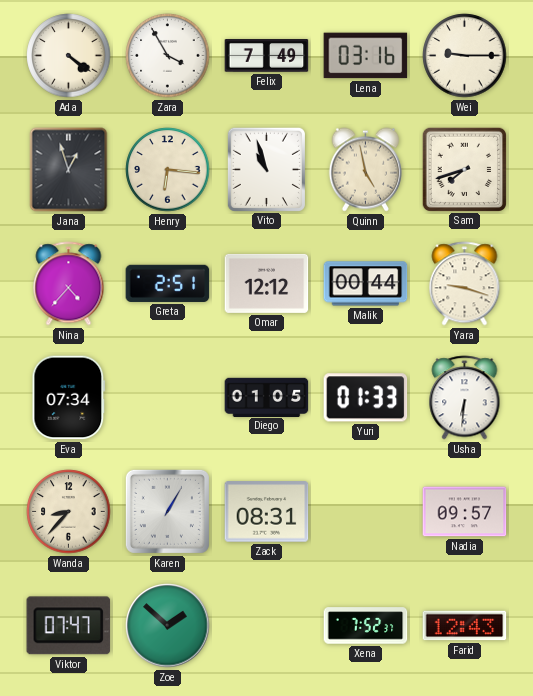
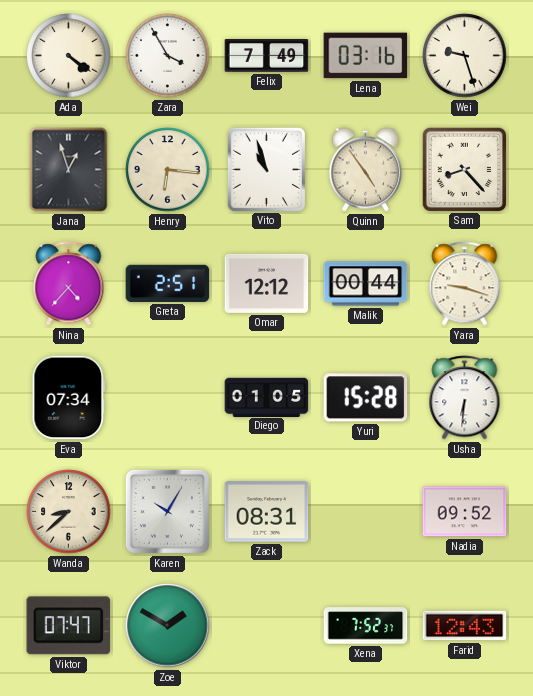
Wei: 9:15 -> 9:27
Quinn: 4:58 -> 4:54
Sam: 7:42 -> 8:23
Yuri: 01:33 -> 15:28
Wanda: 8:37 -> 8:38
Karen: 1:05 -> 10:05
Nadia: 09:57 -> 09:52
Zoe: 1:52 -> 1:50
